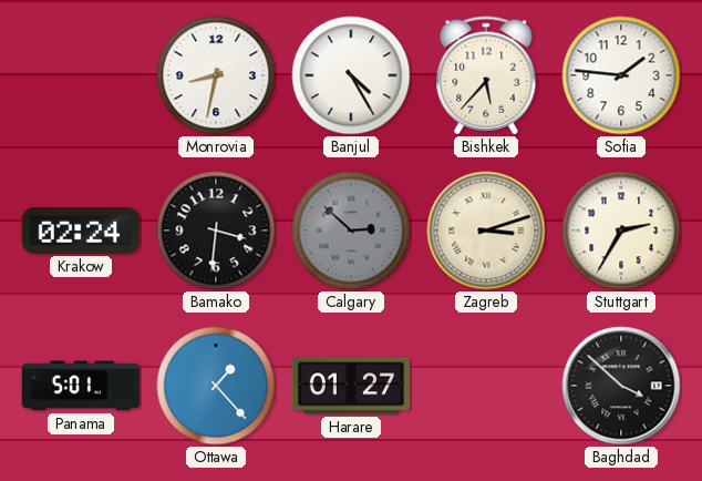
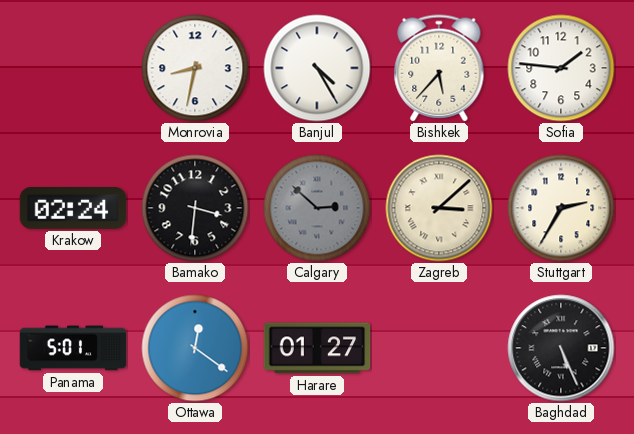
Zagreb: 3:12 -> 3:08
Ottawa: 1:23 -> 12:21
Baghdad: 3:52 -> 5:26
